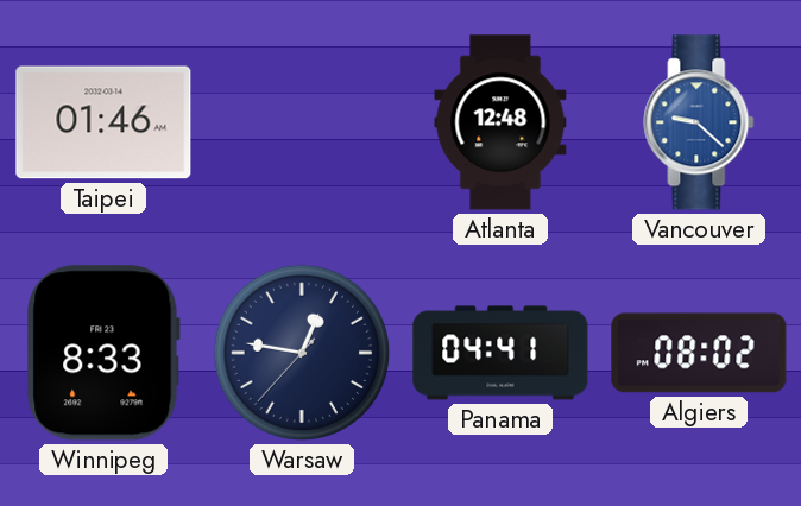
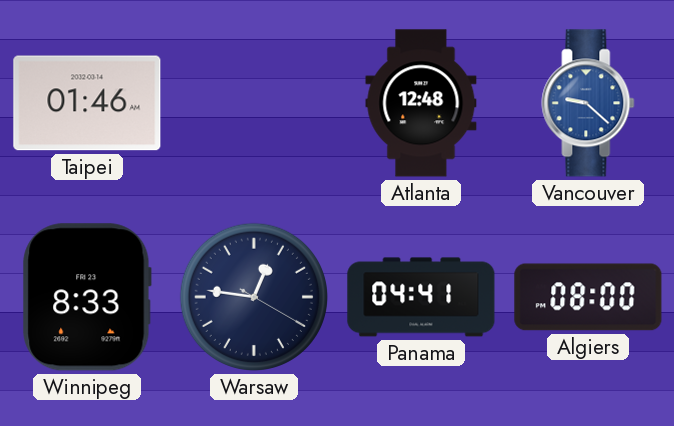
Warsaw: 12:46:37 -> 12:46:20
Algiers: 08:02 -> 08:00
